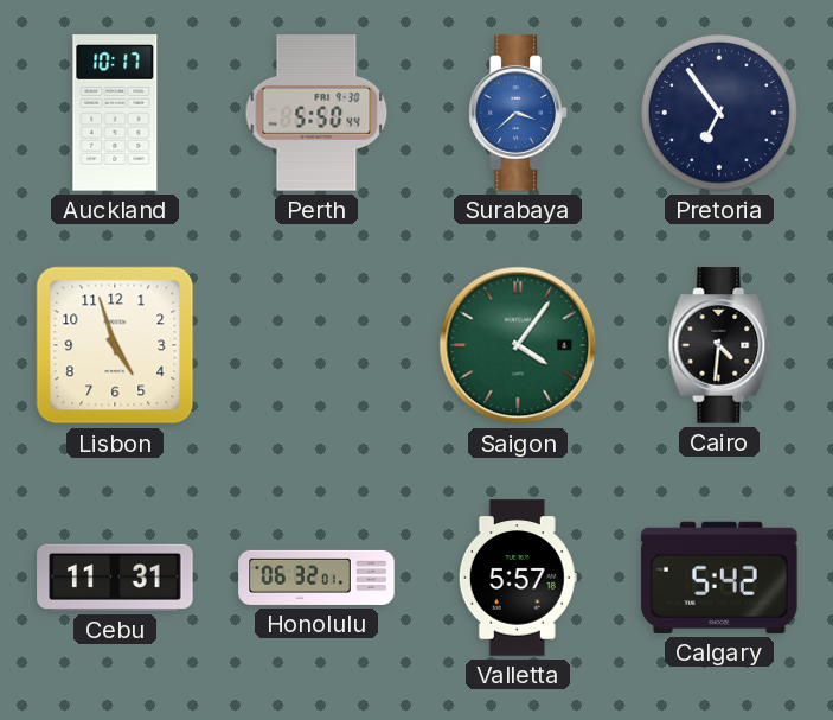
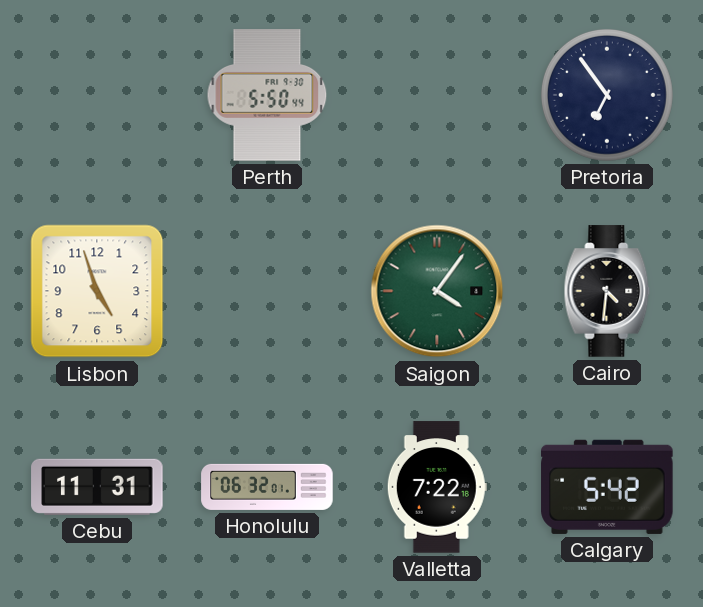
Auckland: 10:17 -> none
Surabaya: 3:38 -> none
Valletta: 5:57 -> 7:22
